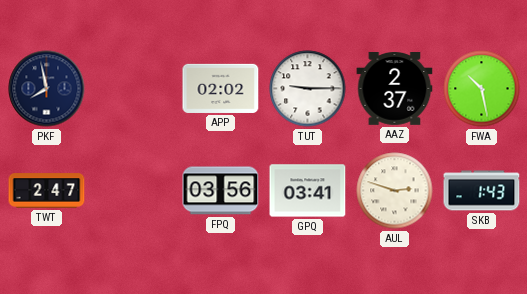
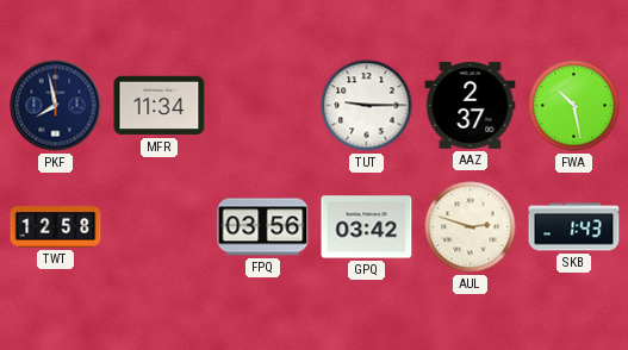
MFR: none -> 11:34
APP: 02:02 -> none
TWT: 2:47 -> 12:58
GPQ: 03:41 -> 03:42
